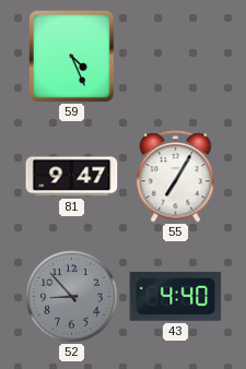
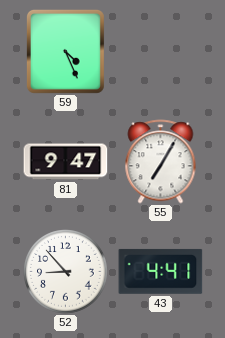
52 dial: grey -> white
43: 4:40 -> 4:41
